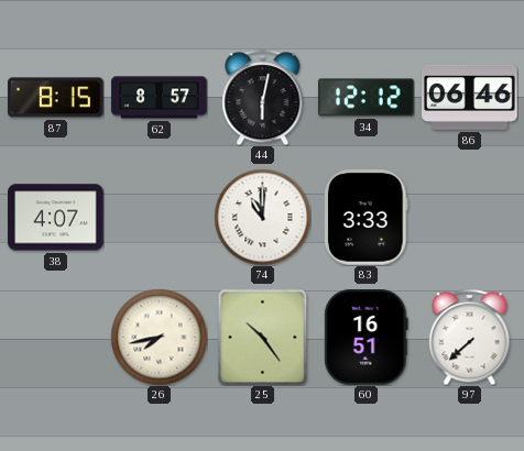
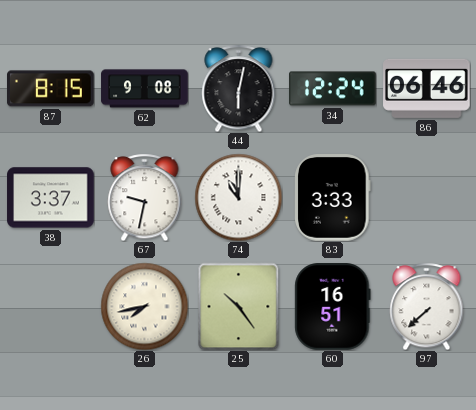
62: 8:57 -> 9:08
34: 12:12 -> 12:24
38: 4:07 -> 3:37
67: none -> 9:32
